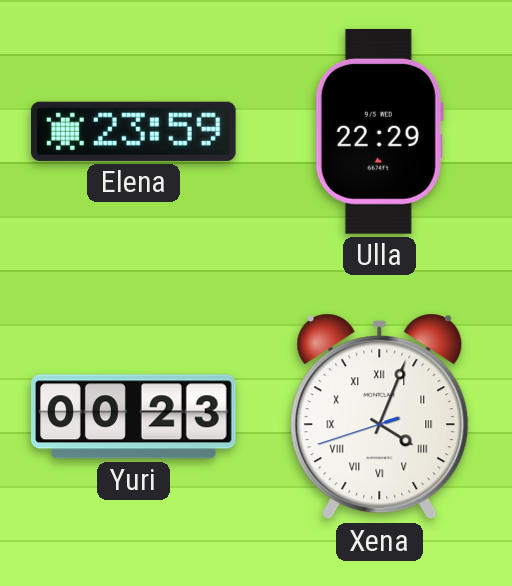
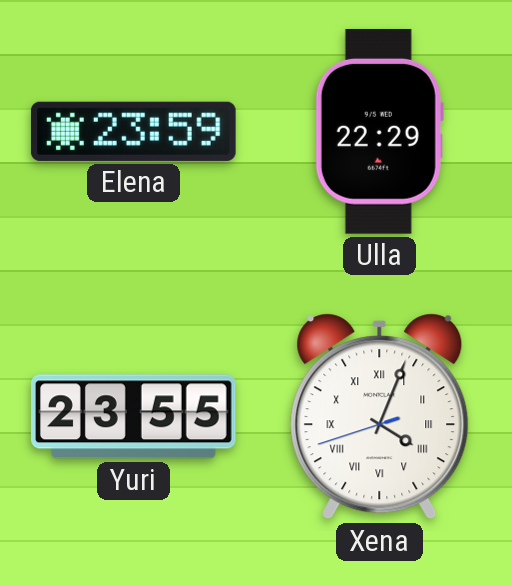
Yuri: 00:23 -> 23:55
